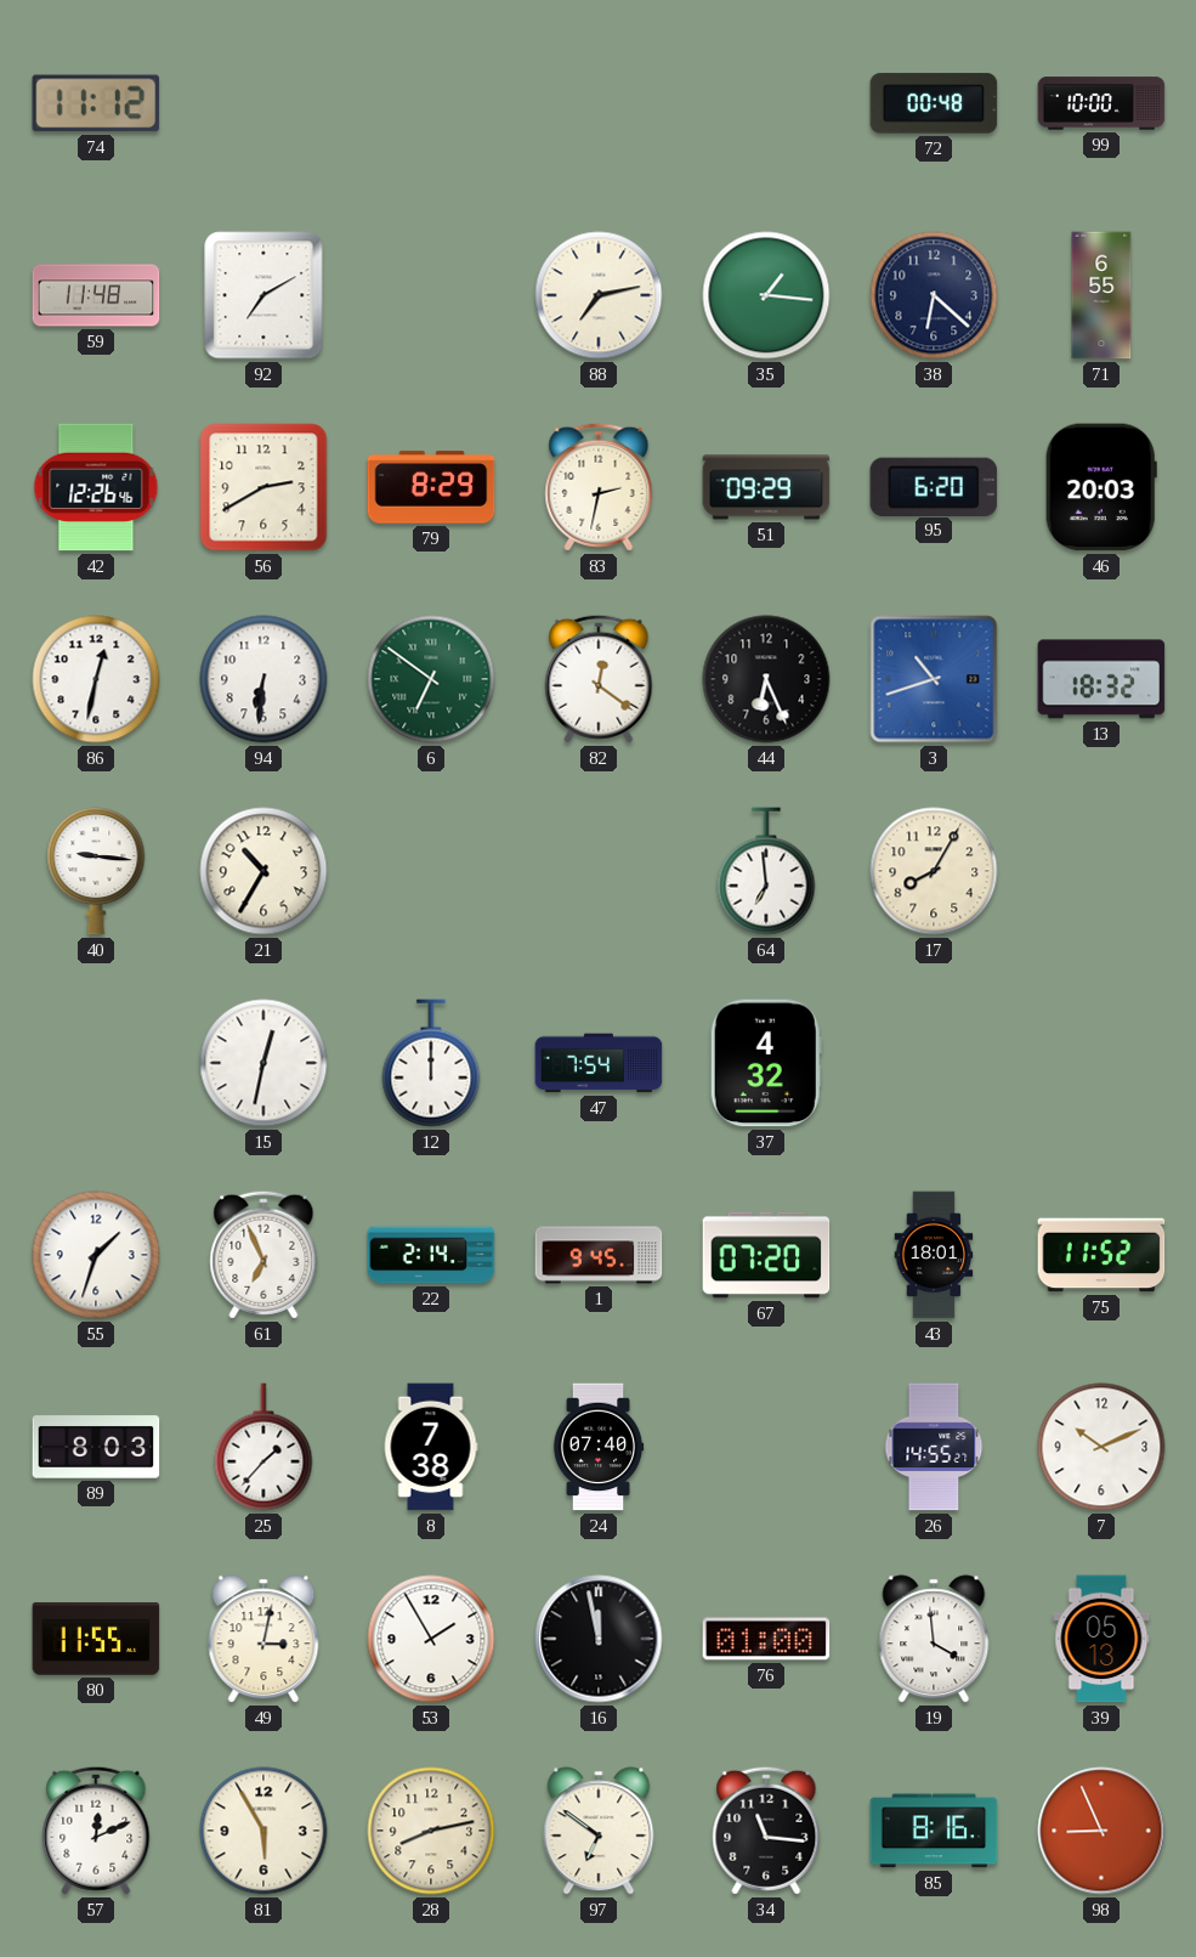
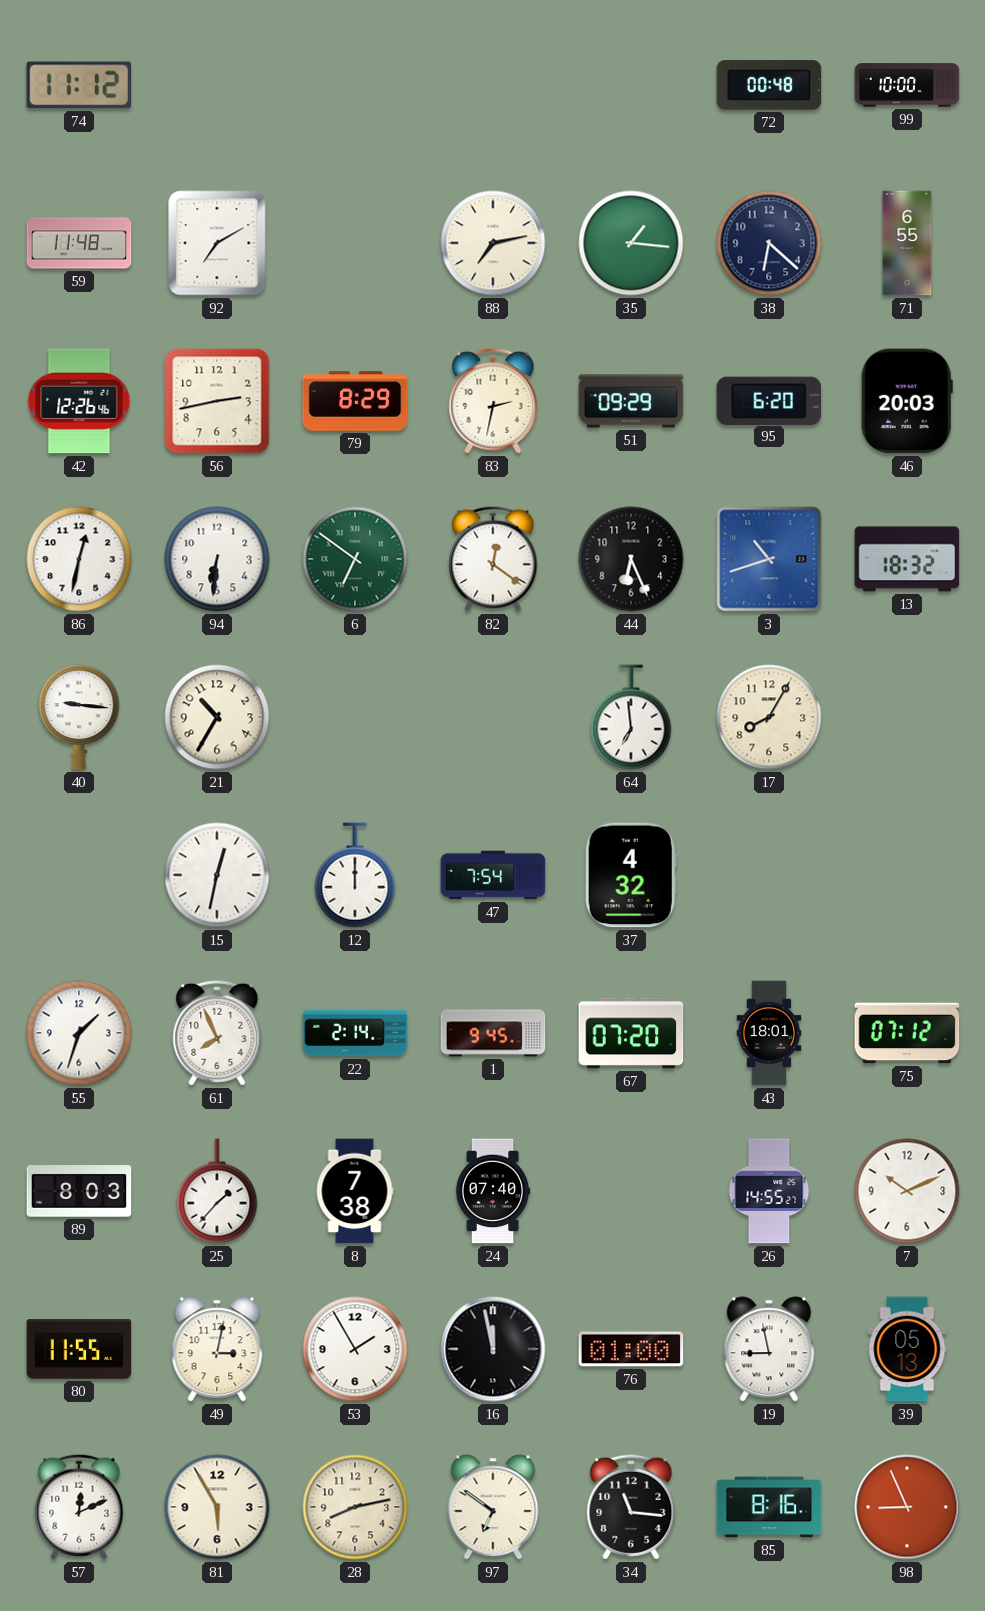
56: 2:40 -> 2:43
61: 6:56 -> 7:56
75: 11:52 -> 07:12
19: 3:59 -> 8:58
